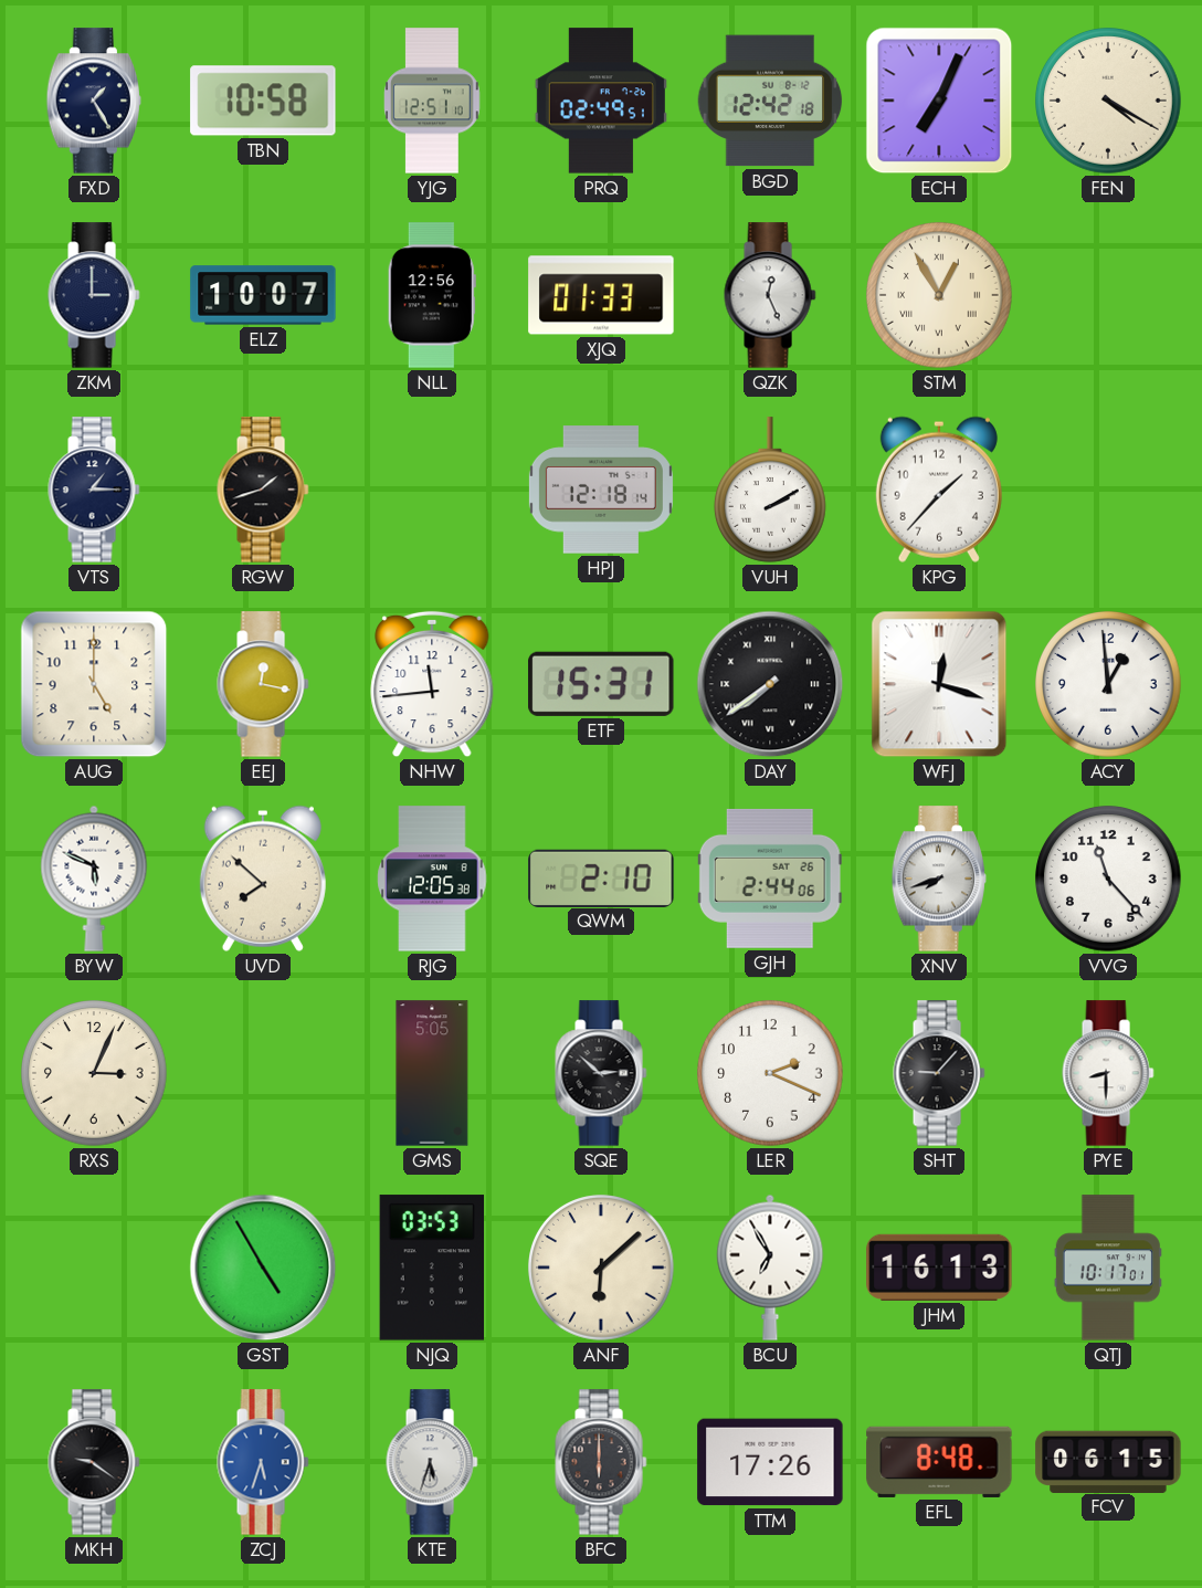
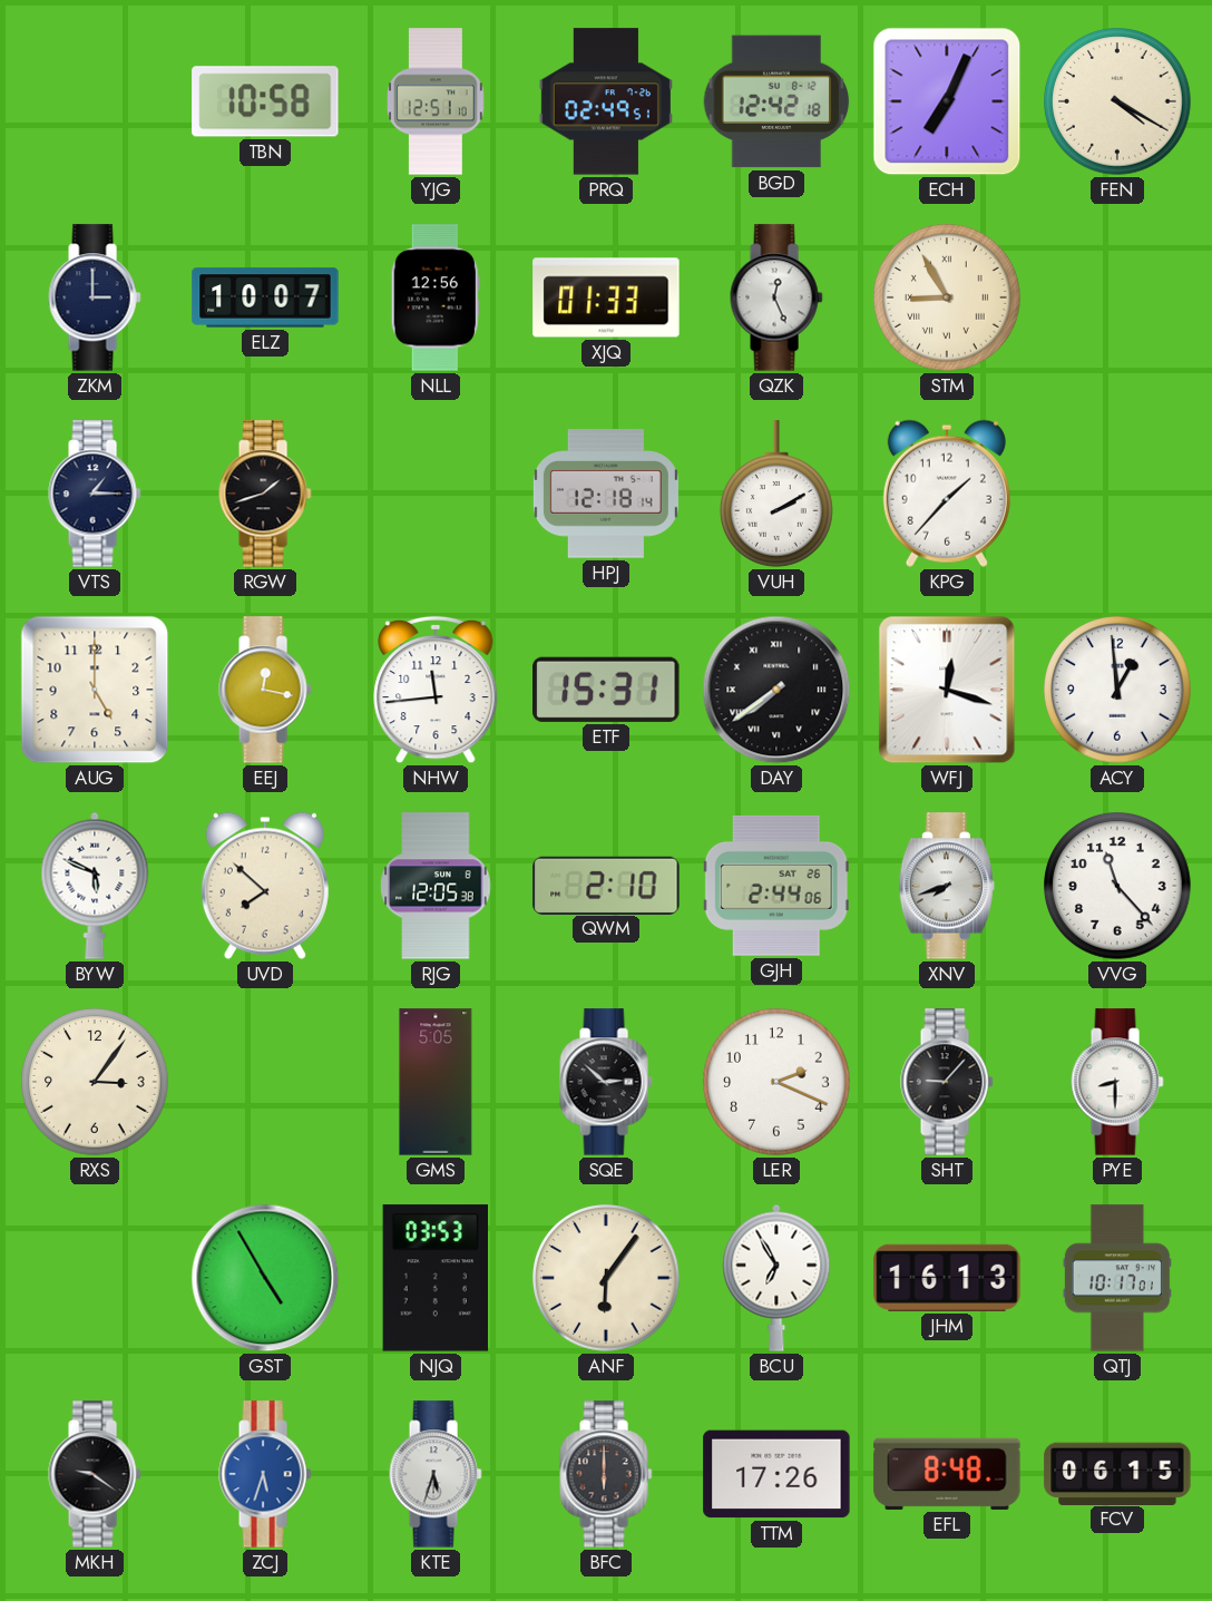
FXD: 1:25 -> none
STM: 12:55 -> 8:55
RXS: 3:04 -> 3:06
ANF: 6:08 -> 6:06
